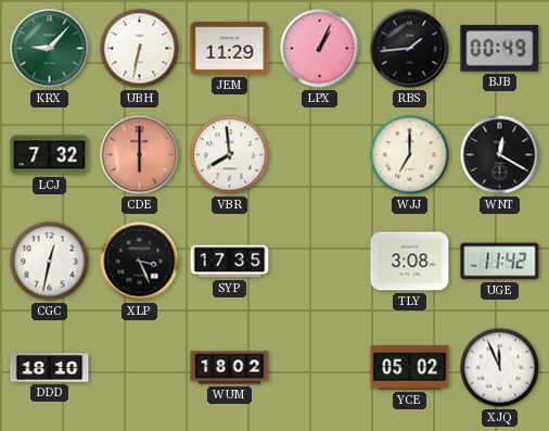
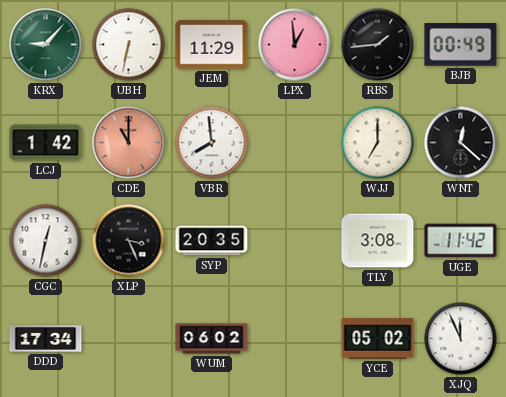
LPX: 1:04 -> 12:59
LCJ: 7:32 -> 1:42
CDE: 6:00 -> 11:00
WNT: 12:20 -> 12:22
SYP: 17:35 -> 20:35
DDD: 18:10 -> 17:34
WUM: 18:02 -> 06:02
